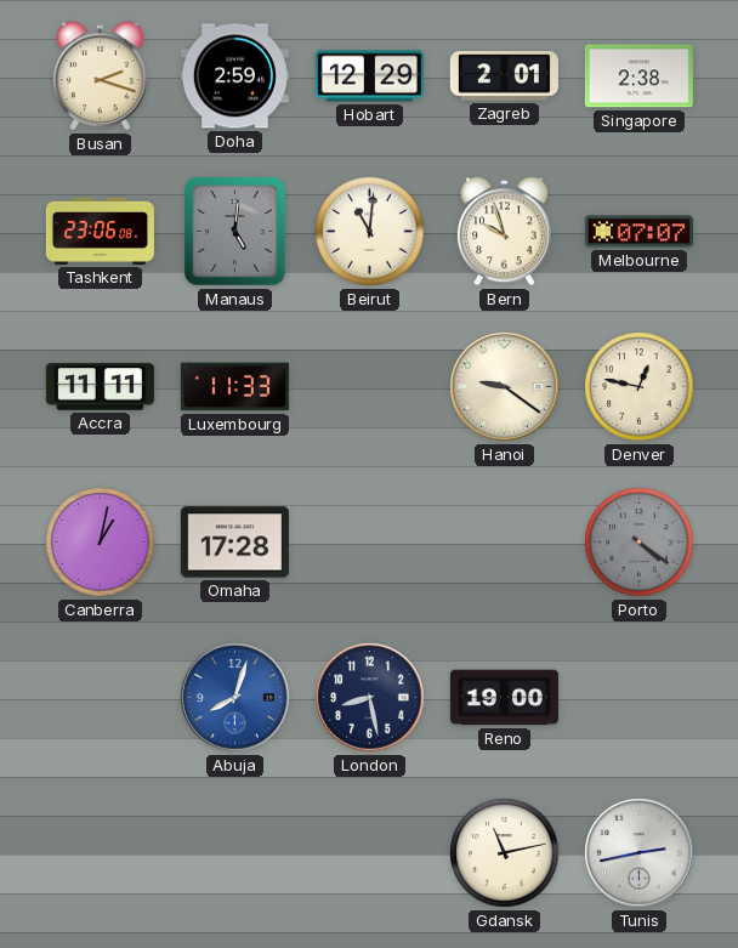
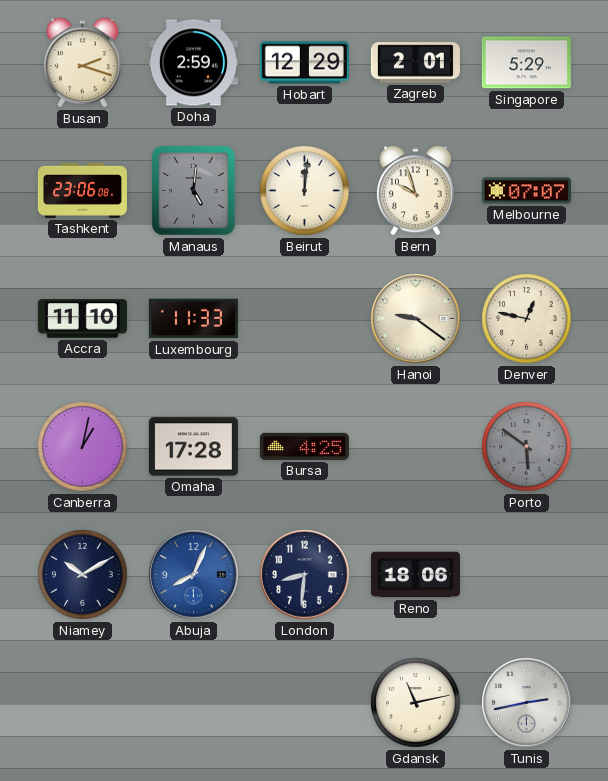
Singapore: 2:38 -> 5:29
Beirut: 11:01 -> 12:01
Accra: 11:11 -> 11:10
Bursa: none -> 4:25
Porto: 4:21 -> 5:51
Niamey: none -> 10:10
Abuja: 8:03 -> 8:04
London: 8:28 -> 8:31
Reno: 19:00 -> 18:06
